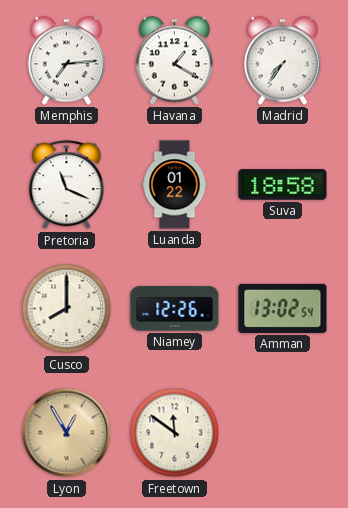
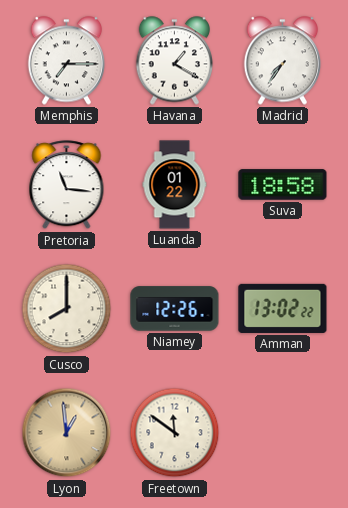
Memphis: 7:14 -> 7:15
Pretoria: 11:19 -> 11:16
Amman: 13:02:54 -> 13:02:22
Lyon: 12:55 -> 12:59
